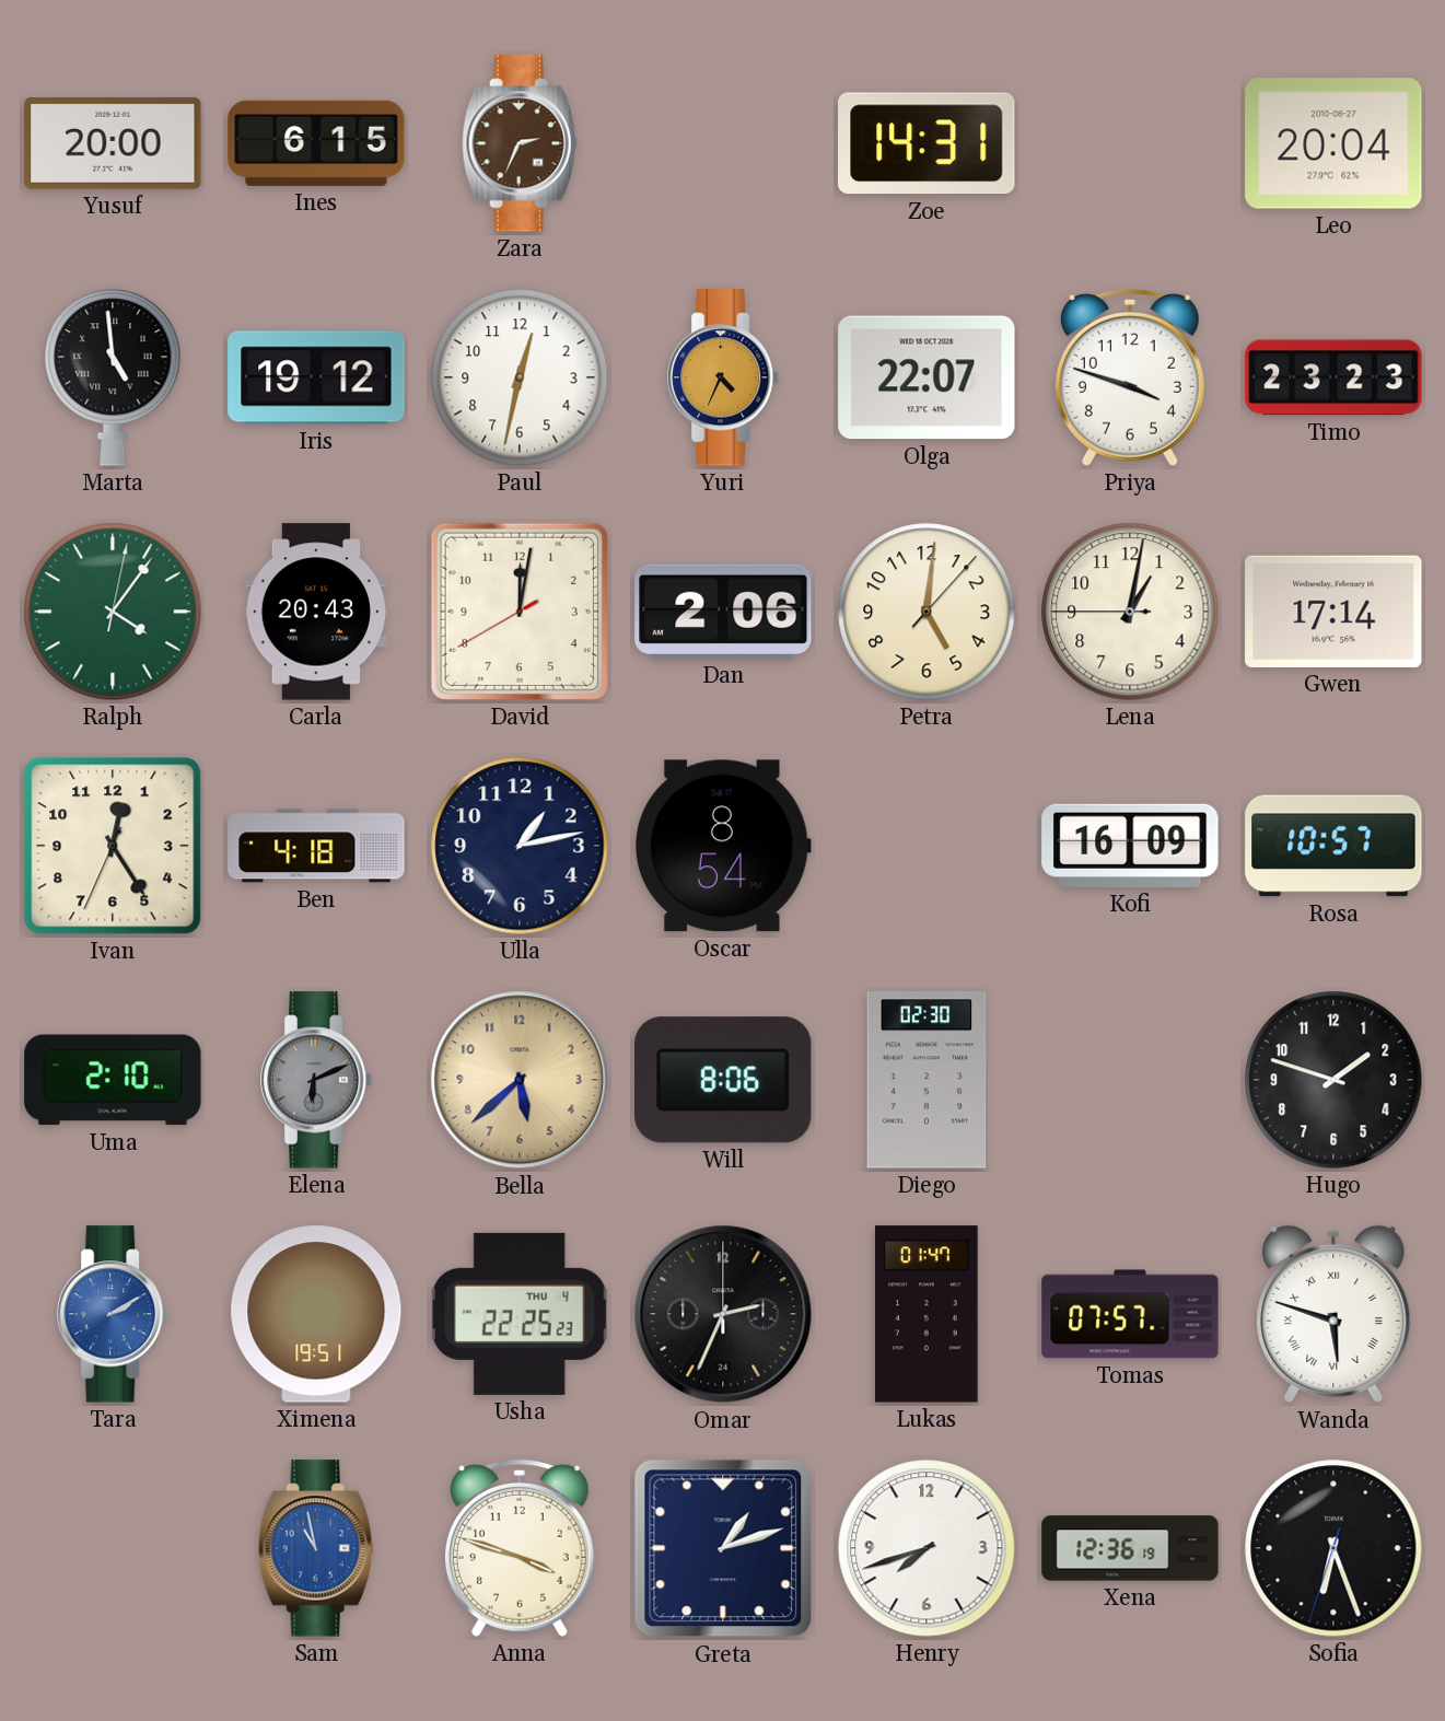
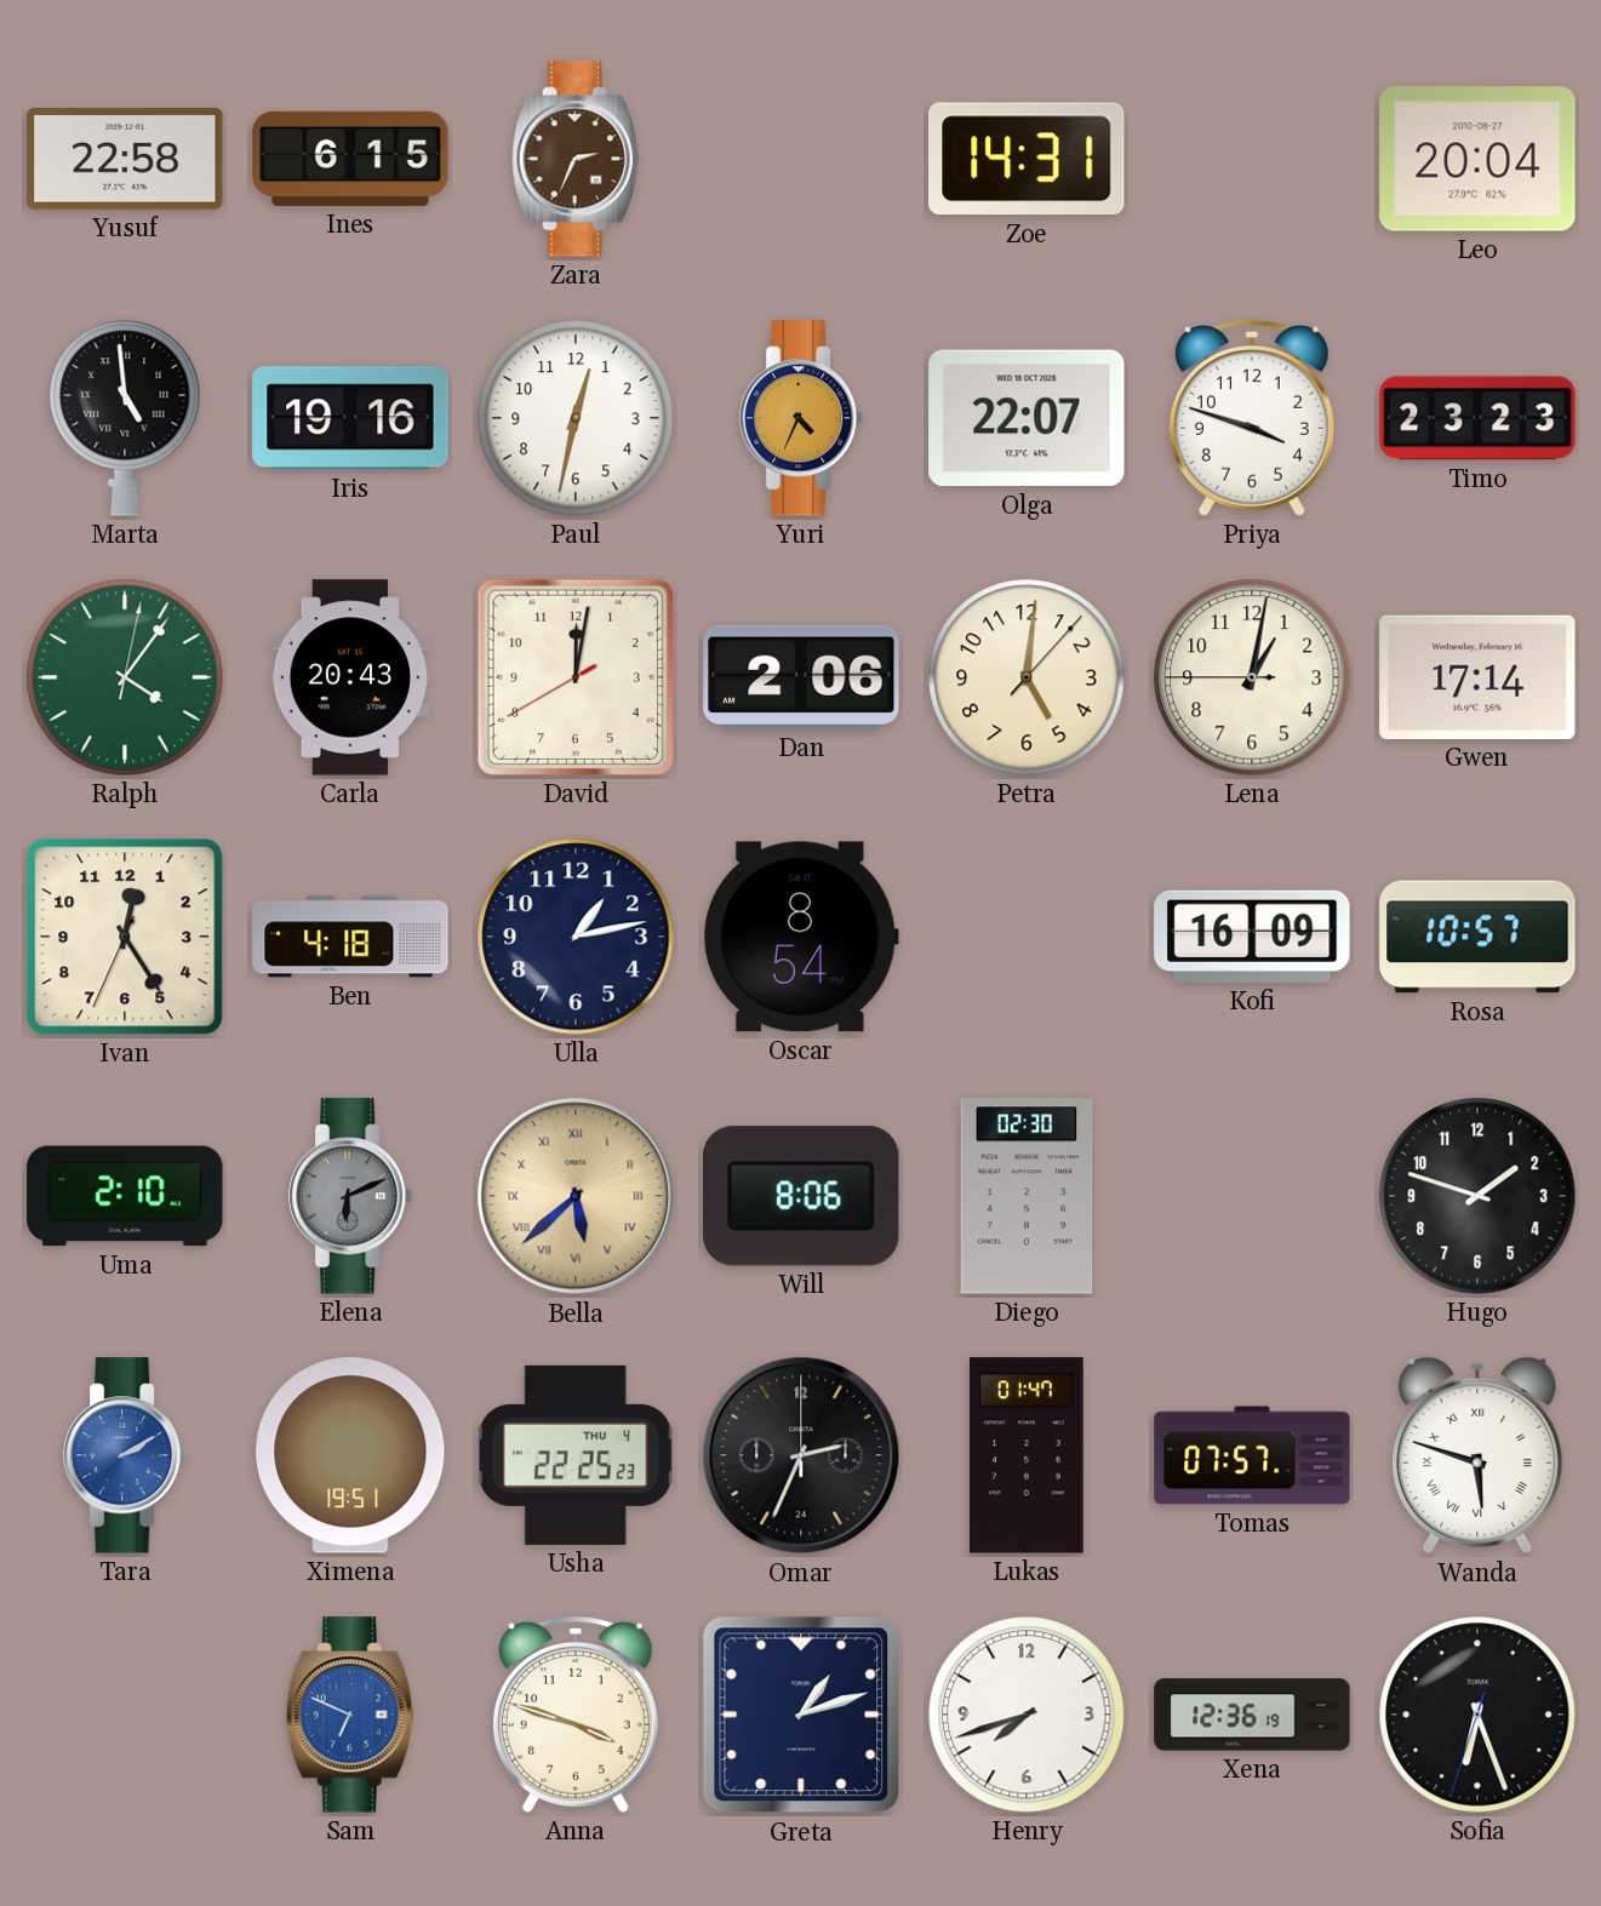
Yusuf: 20:00 -> 22:58
Iris: 19:12 -> 19:16
Bella numerals: Arabic -> Roman
Sam: 10:58 -> 6:49
